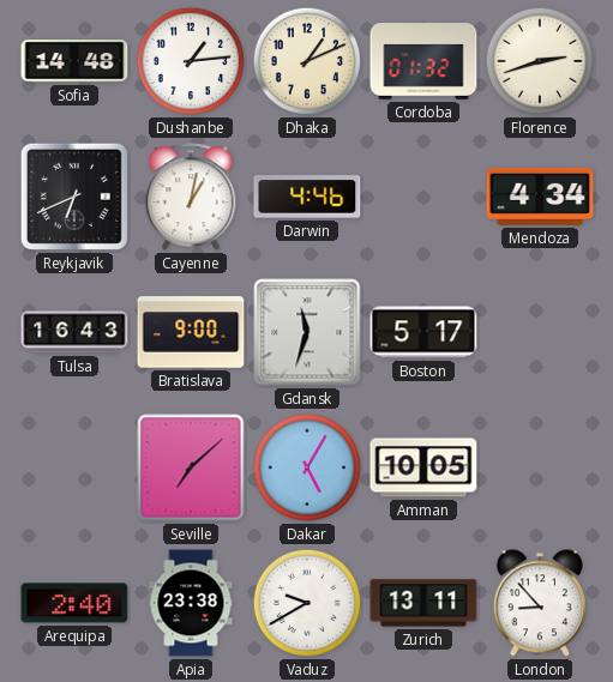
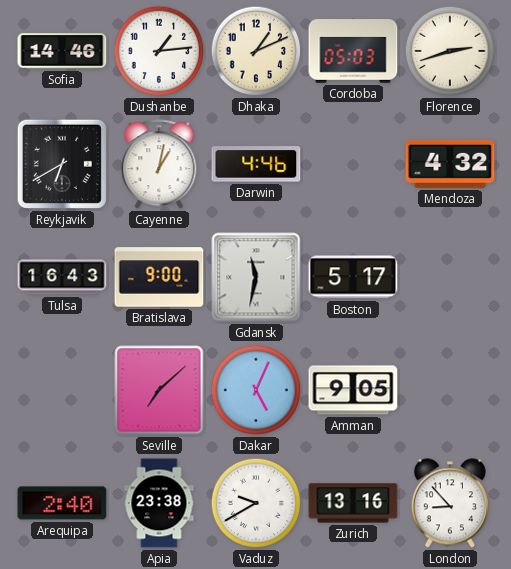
Sofia: 14:48 -> 14:46
Cordoba: 01:32 -> 05:03
Reykjavik: 6:41 -> 6:40
Mendoza: 4:34 -> 4:32
Gdansk: 11:33 -> 11:32
Dakar: 5:05 -> 5:04
Amman: 10:05 -> 9:05
Zurich: 13:11 -> 13:16
